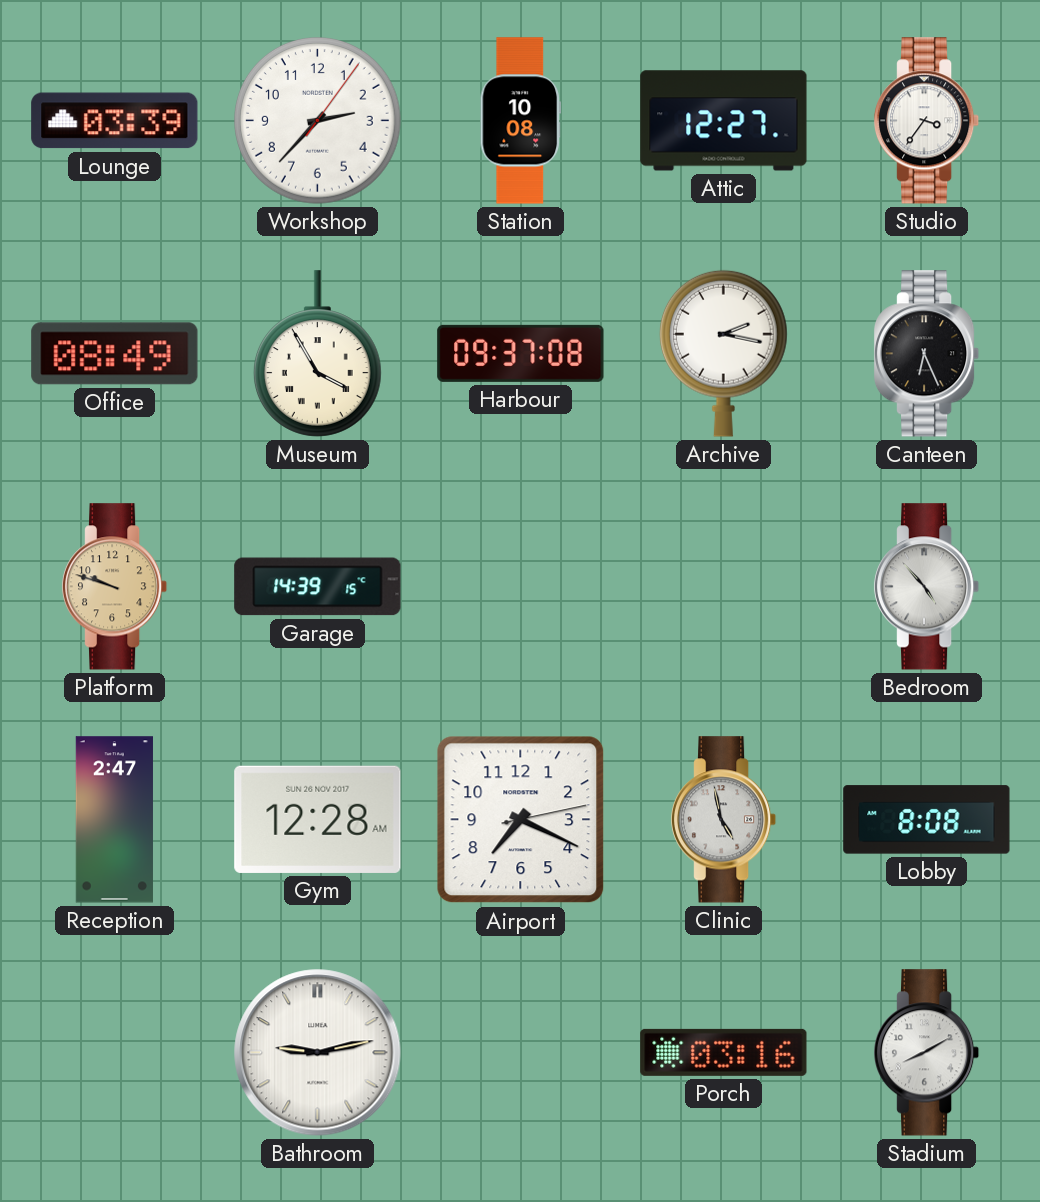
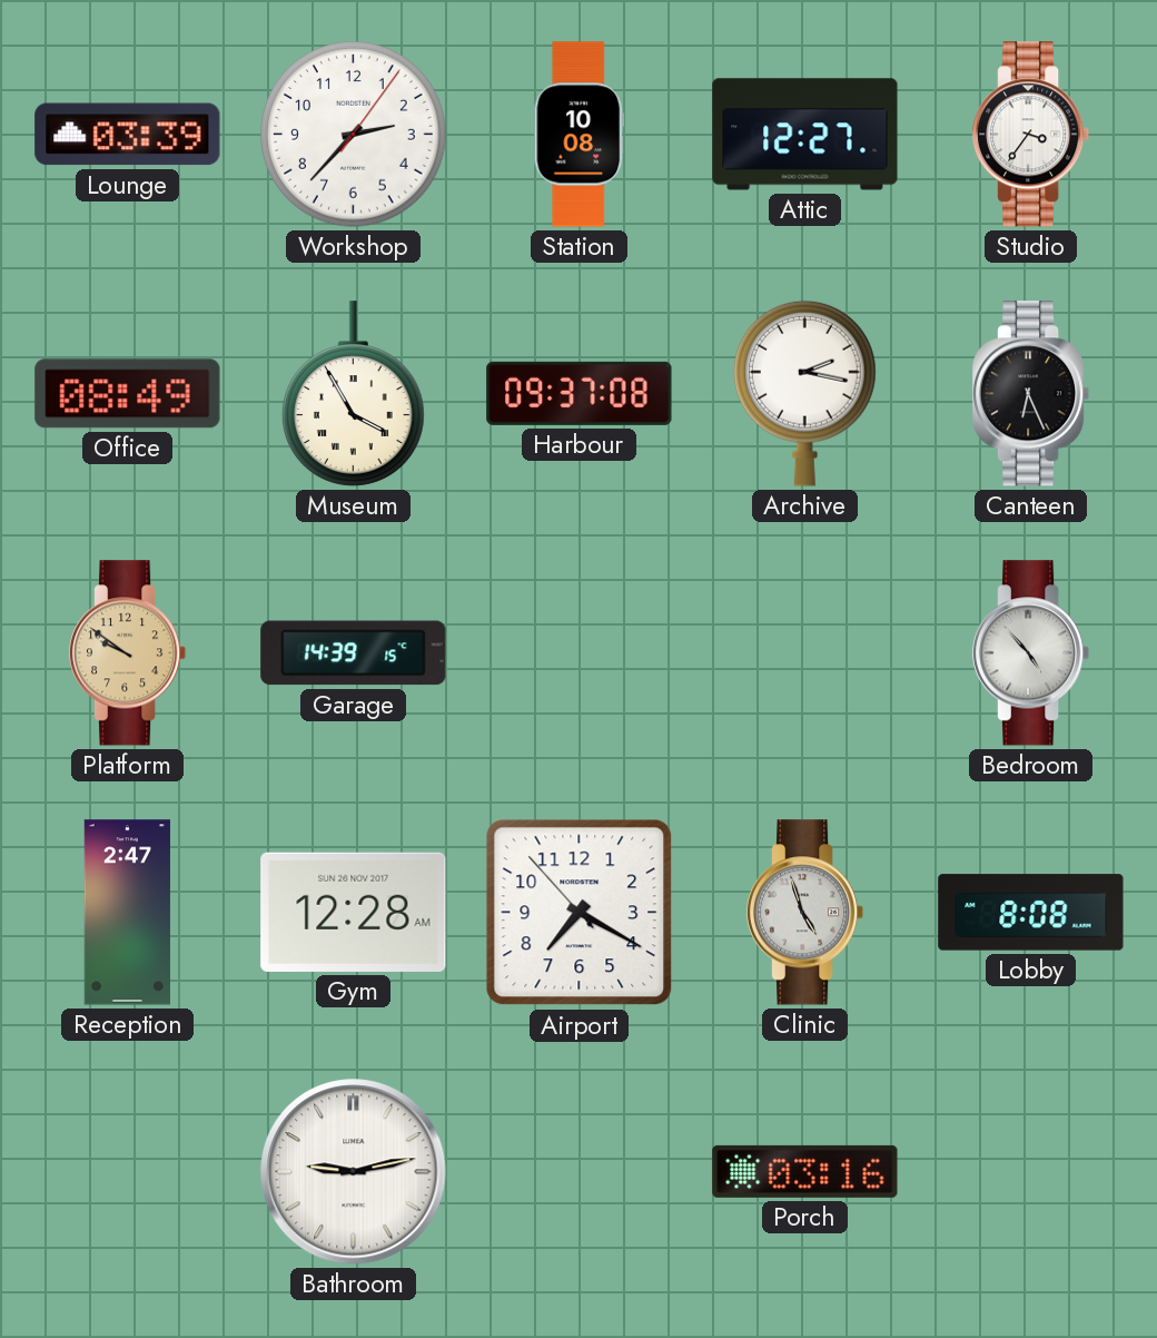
Platform: 9:48 -> 9:51
Airport: 7:19:13 -> 7:19:53
Clinic: 4:58 -> 4:57
Stadium: 8:10 -> none
